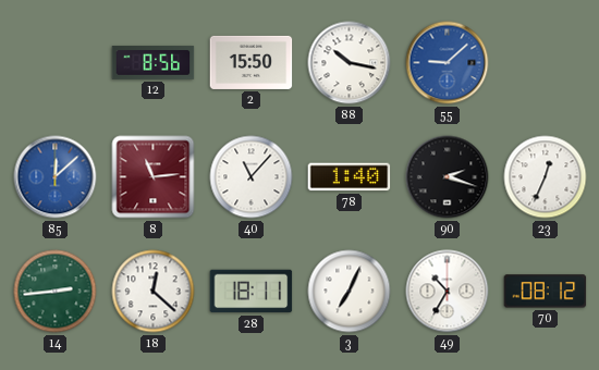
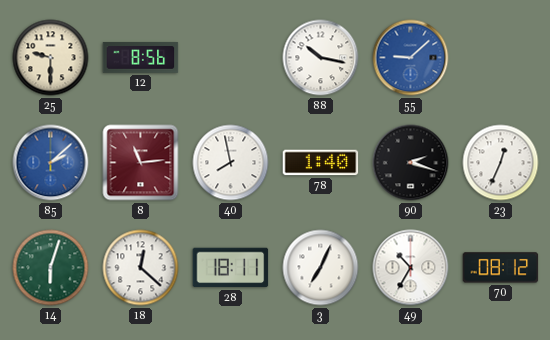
25: none -> 9:30
2: 15:50 -> none
85: 12:08 -> 2:08
40: 11:07 -> 7:58
14: 2:44 -> 6:03
